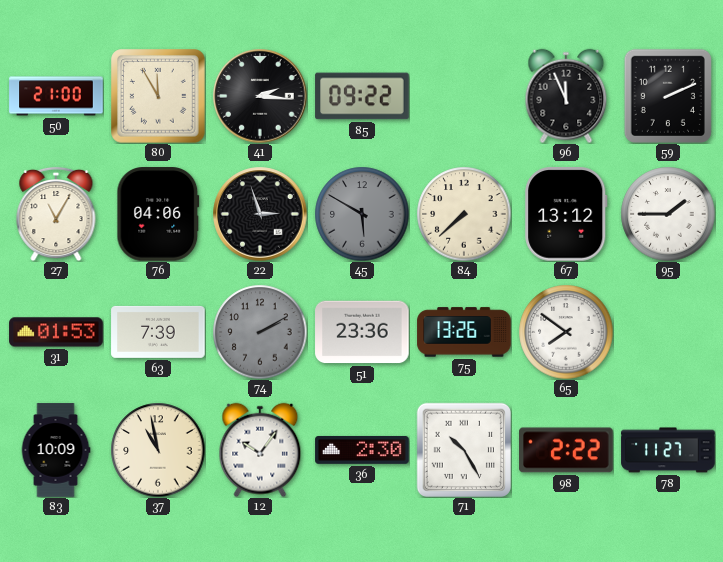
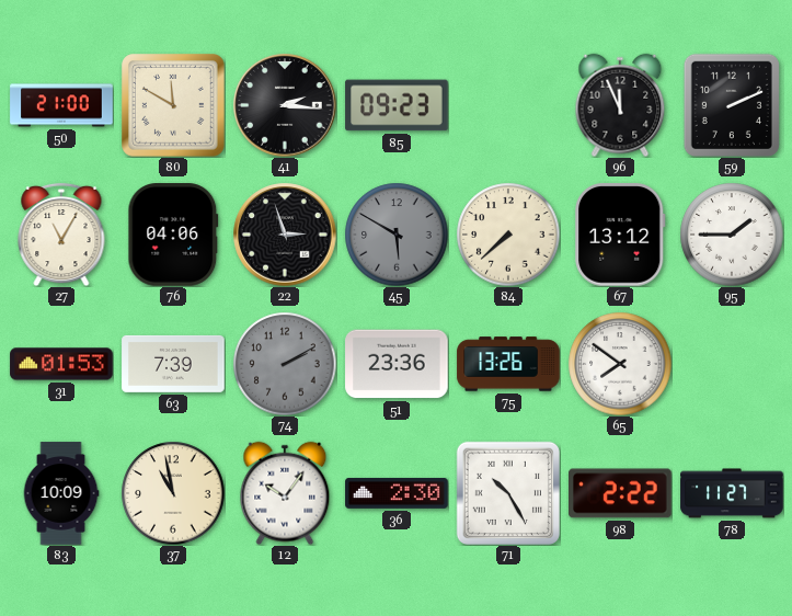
80: 11:55 -> 11:50
85: 09:22 -> 09:23
